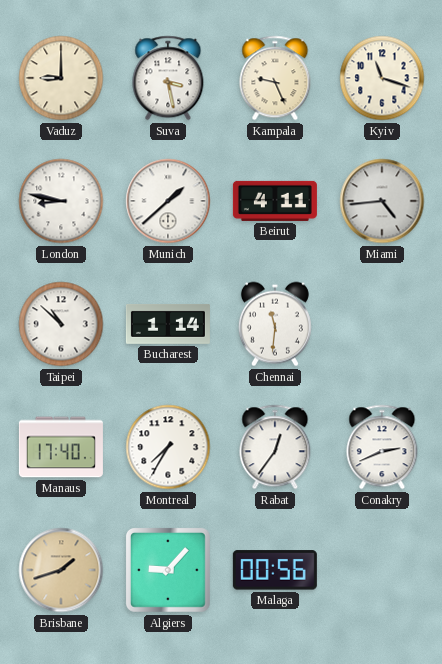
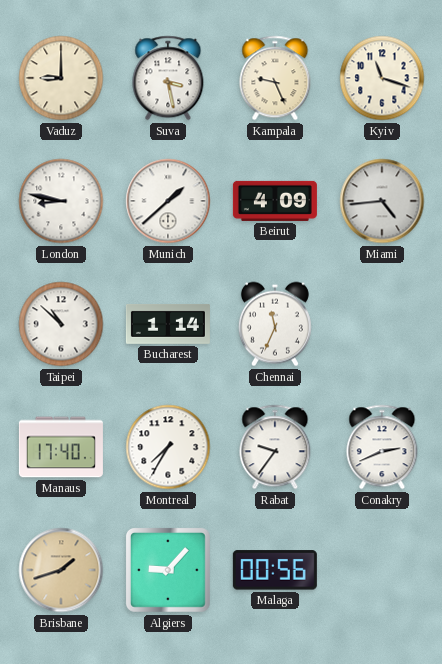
Beirut: 4:11 -> 4:09
Chennai: 11:31 -> 11:34
Rabat: 12:36 -> 9:36
